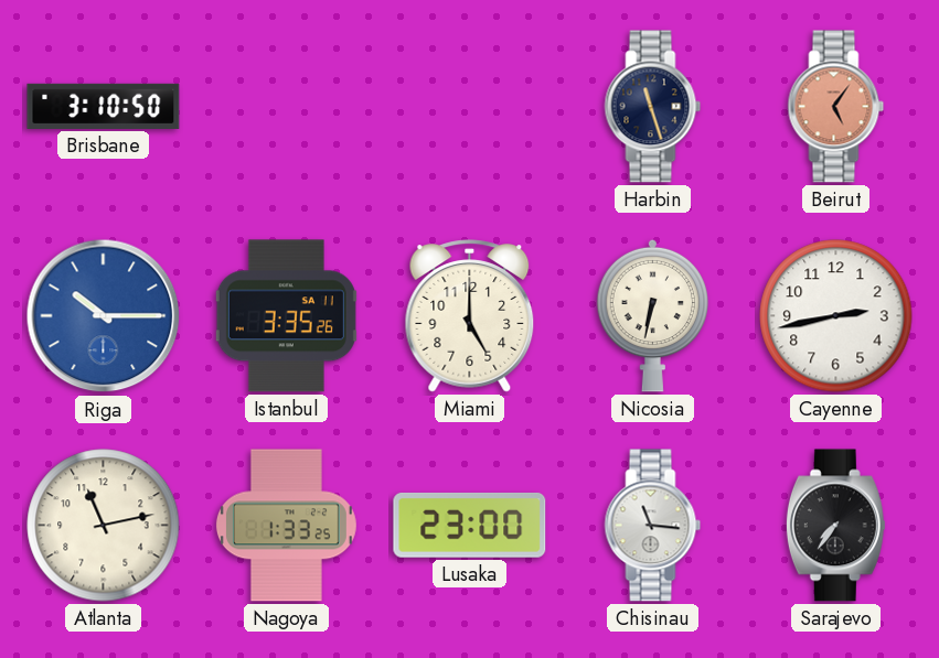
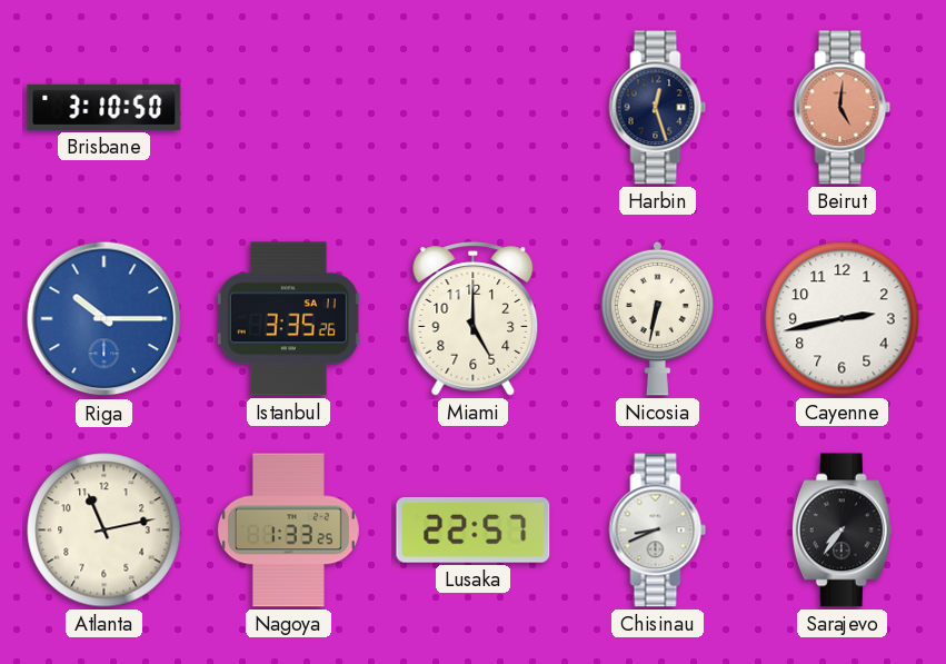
Harbin: 11:27 -> 12:27
Beirut: 5:06 -> 5:01
Lusaka: 23:00 -> 22:57
Chisinau: 11:16 -> 8:41
